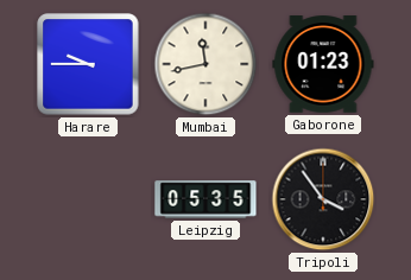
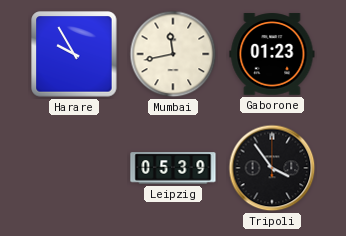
Harare: 9:45 -> 9:55
Leipzig: 05:35 -> 05:39
